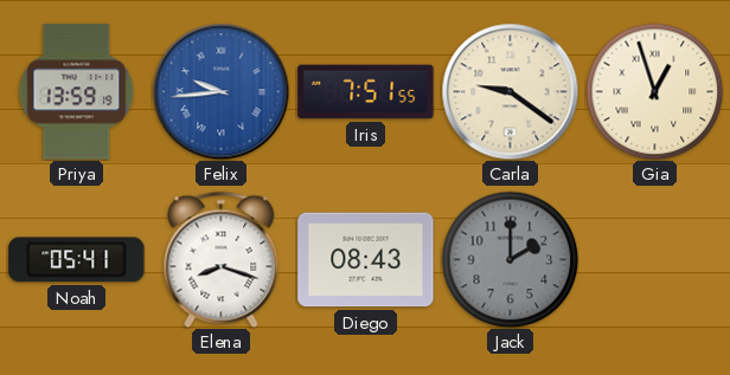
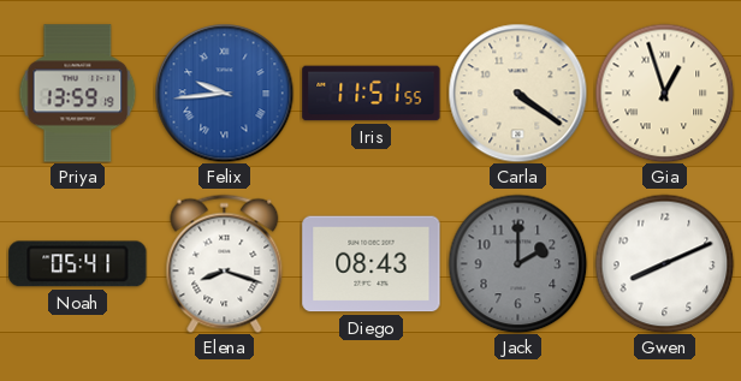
Iris: 7:51 -> 11:51
Carla: 9:21 -> 4:21
Gwen: none -> 8:11
